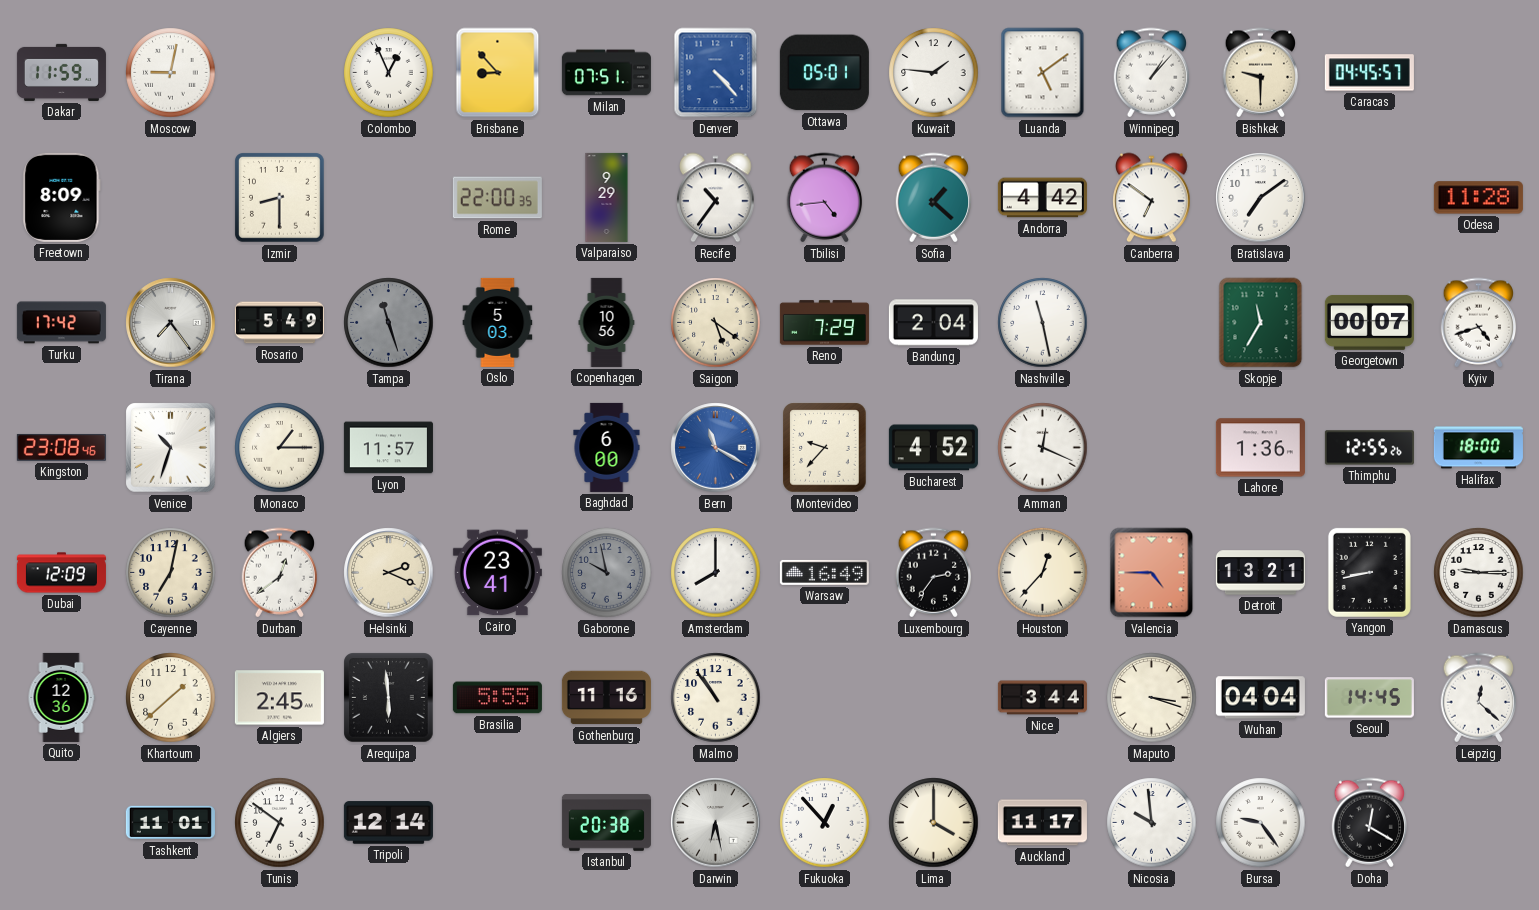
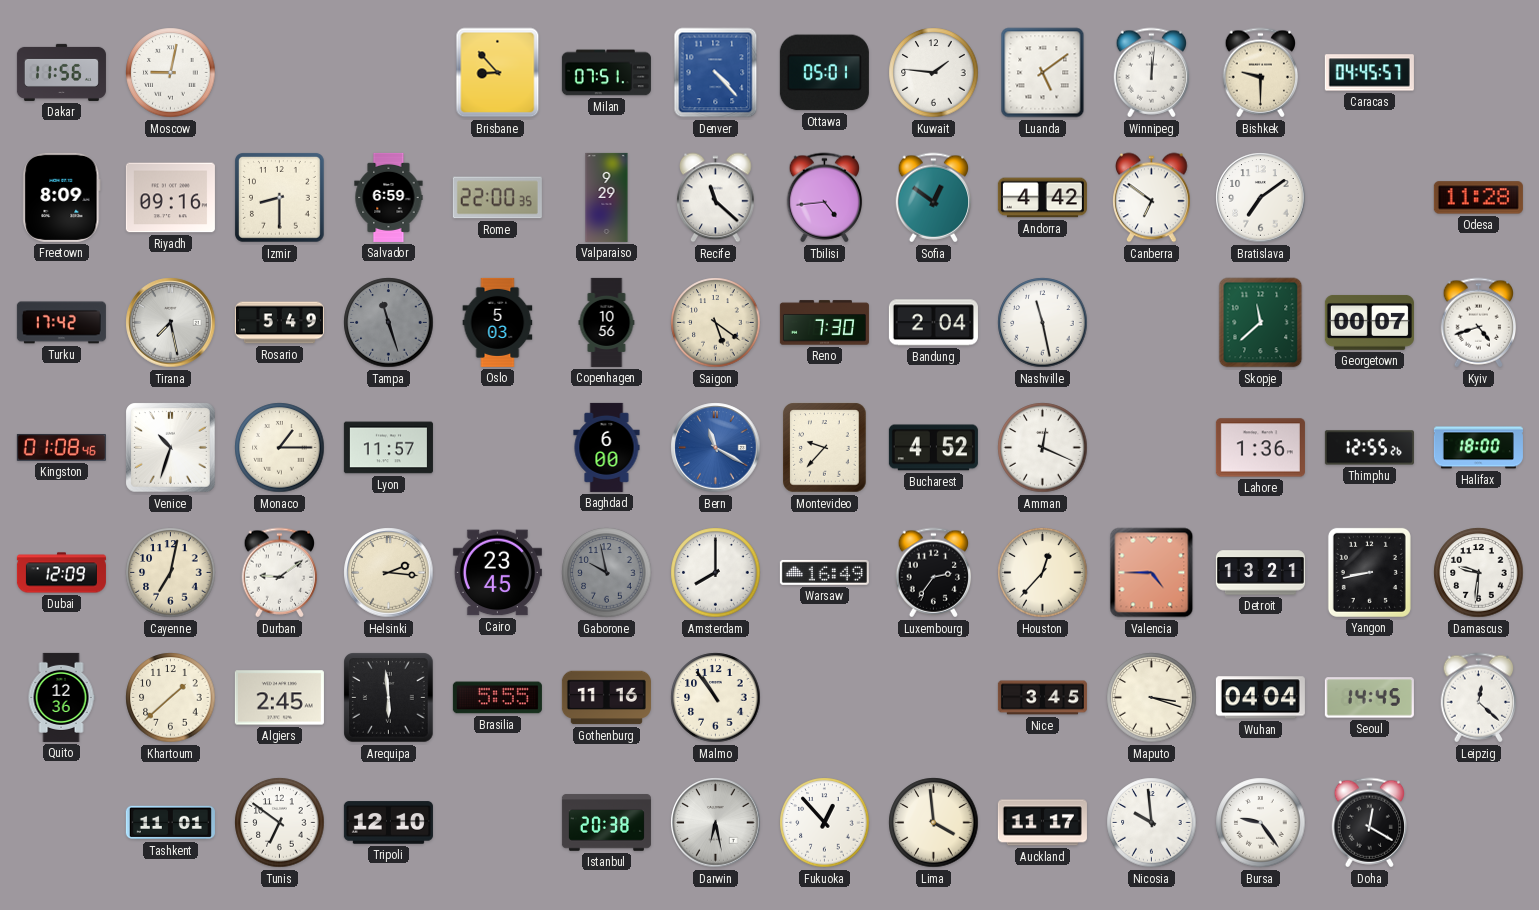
Dakar: 11:59 -> 11:56
Colombo: 12:56 -> none
Winnipeg: 1:07 -> 12:01
Riyadh: none -> 09:16
Salvador: none -> 6:59
Recife: 10:36 -> 11:22
Sofia: 1:22 -> 12:51
Tirana: 7:24 -> 7:28
Reno: 7:29 -> 7:30
Skopje: 11:35 -> 11:38
Kingston: 23:08 -> 01:08
Durban: 12:39 -> 9:09
Helsinki: 2:19 -> 2:16
Cairo: 23:41 -> 23:45
Damascus: 9:15 -> 9:31
Nice: 3:44 -> 3:45
Tripoli: 12:14 -> 12:10
Lima: 4:00 -> 3:59
